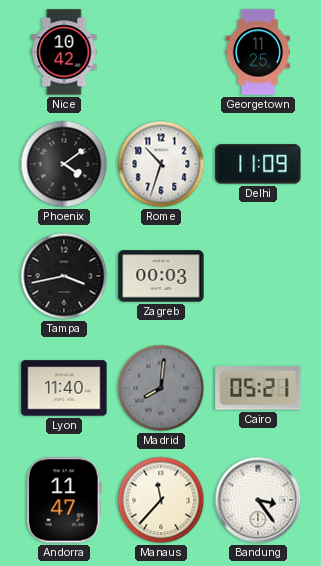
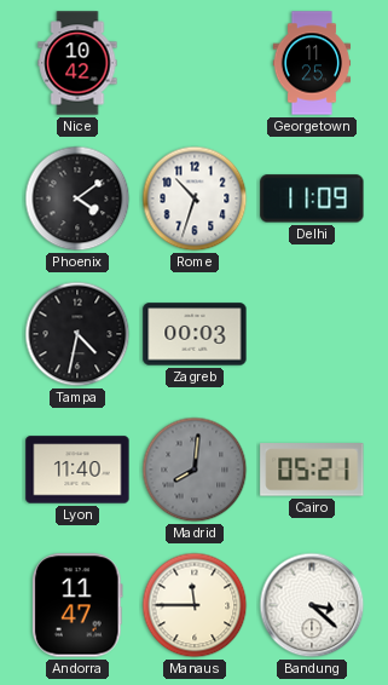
Tampa: 3:43 -> 4:32
Manaus: 11:37 -> 11:45
Bandung: 3:24 -> 3:22
